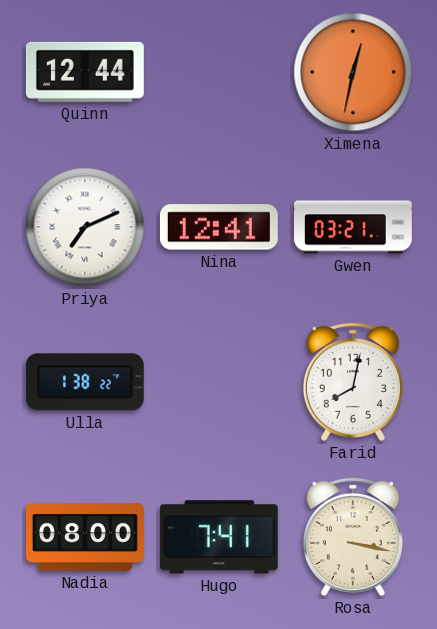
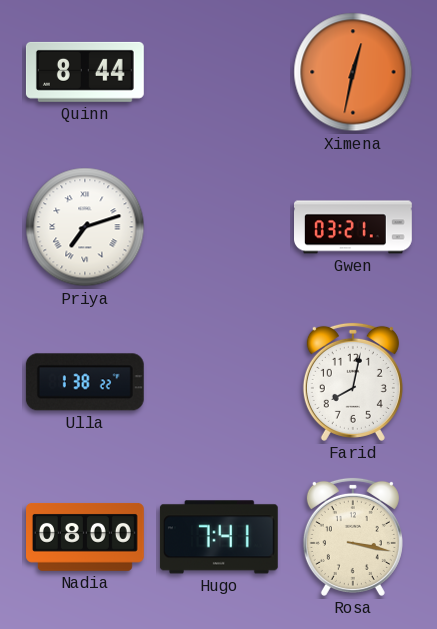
Quinn: 12:44 -> 8:44
Priya: 7:11 -> 7:12
Nina: 12:41 -> none
